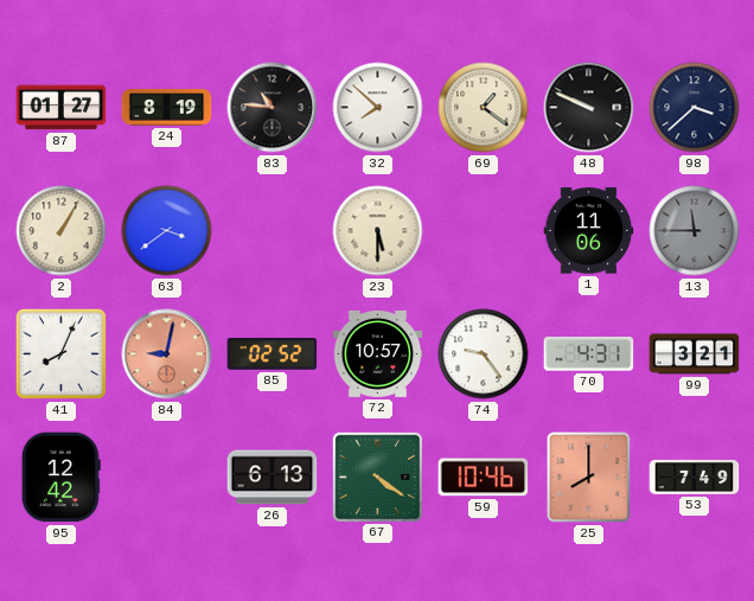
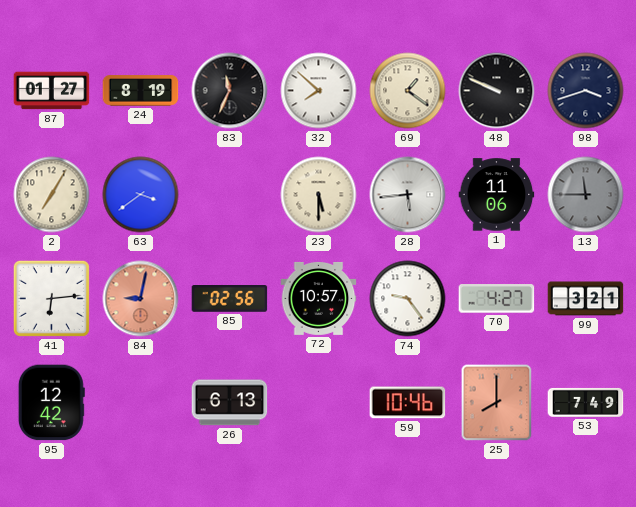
83: 10:46 -> 11:34
98: 3:38 -> 3:42
2: 1:05 -> 7:05
28: none -> 5:44
41: 8:04 -> 6:14
85: 02:52 -> 02:56
70: 4:31 -> 4:27
67: 4:21 -> none
